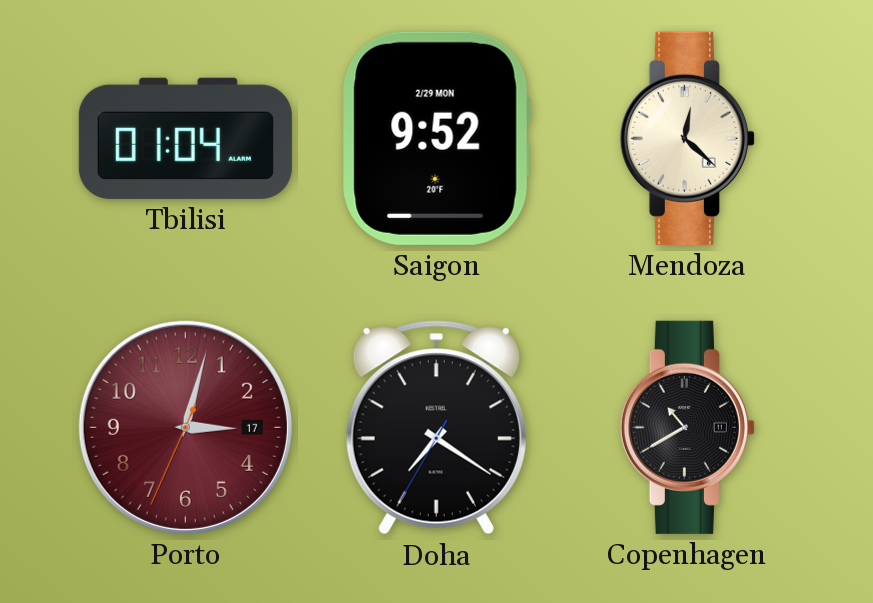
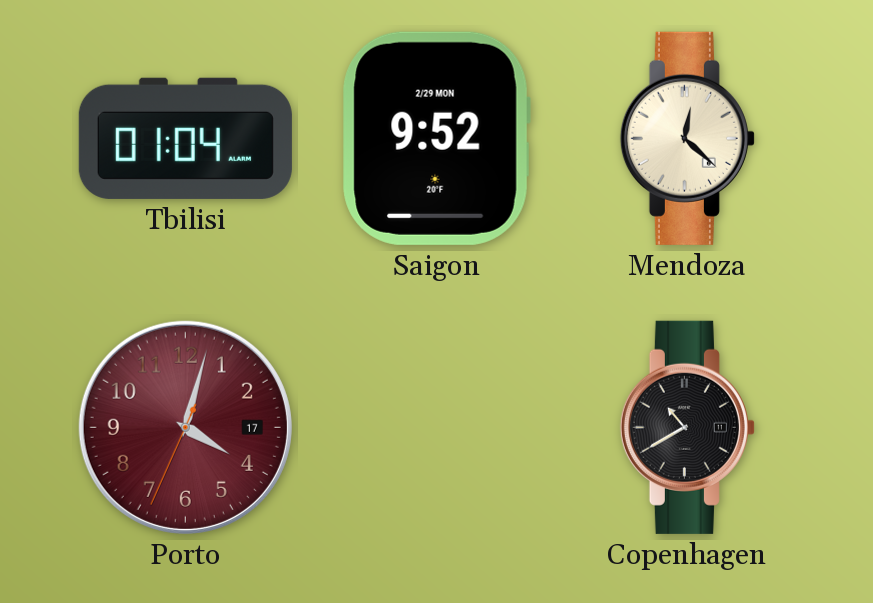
Porto: 3:02 -> 4:02
Doha: 7:20 -> none
